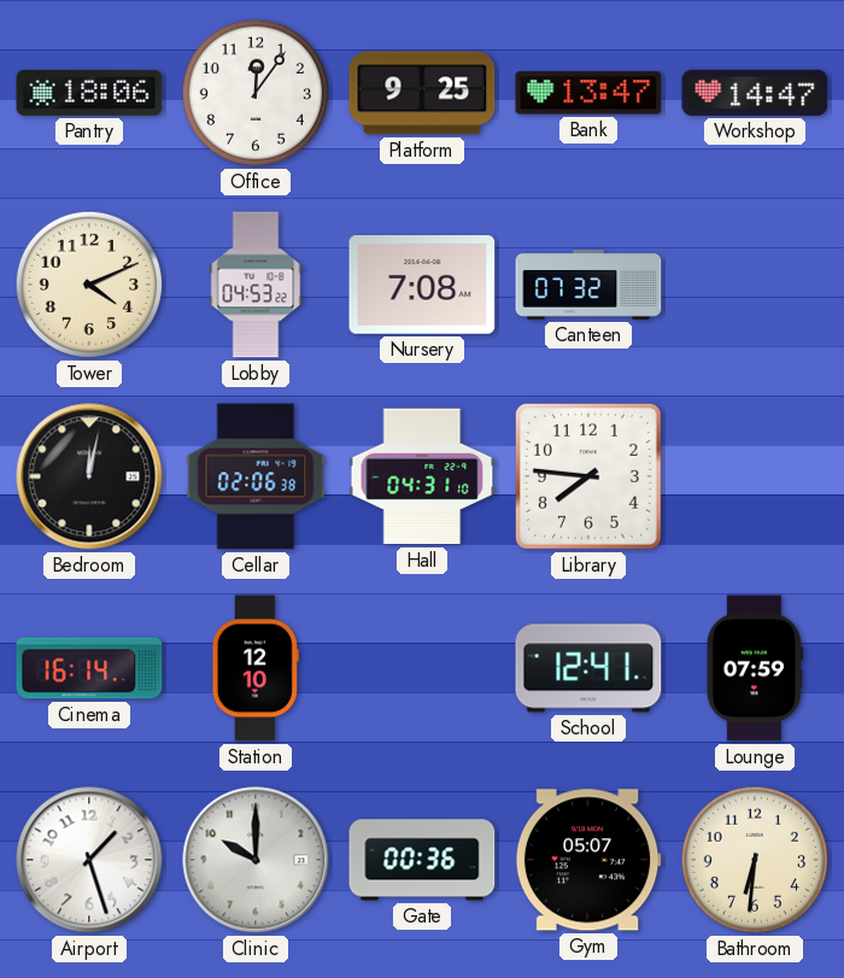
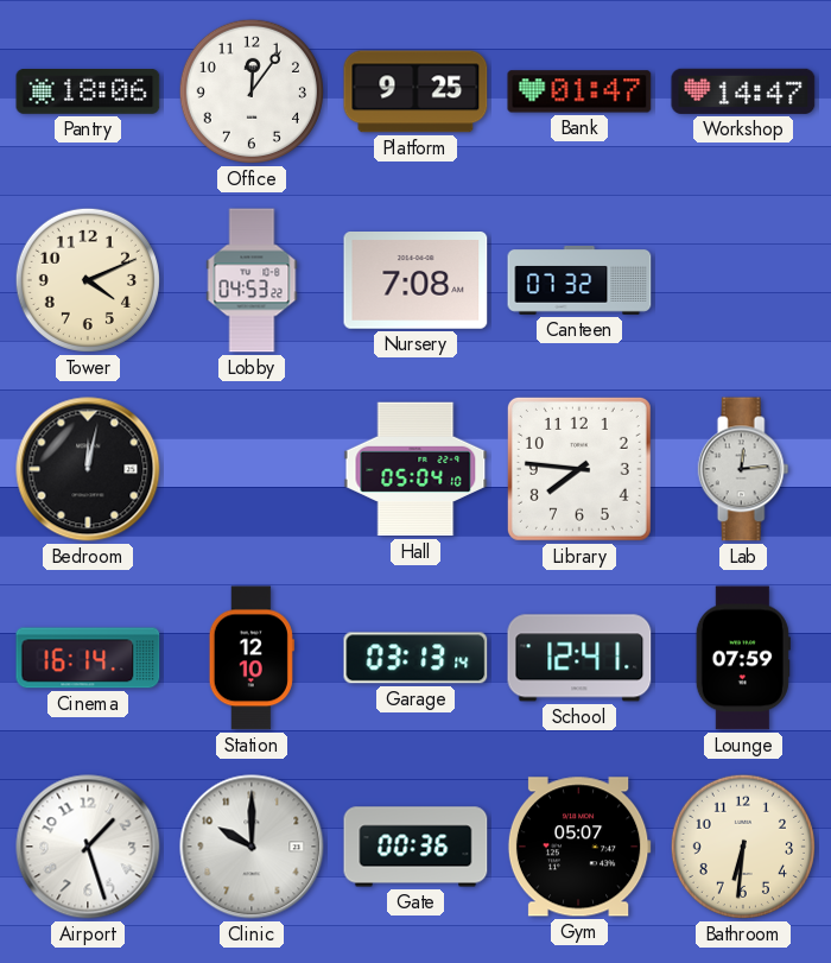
Bank: 13:47 -> 01:47
Cellar: 02:06 -> none
Hall: 04:31 -> 05:04
Lab: none -> 12:14
Garage: none -> 03:13
